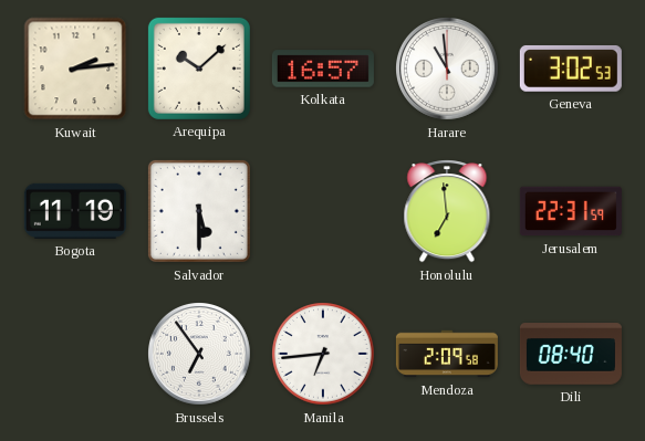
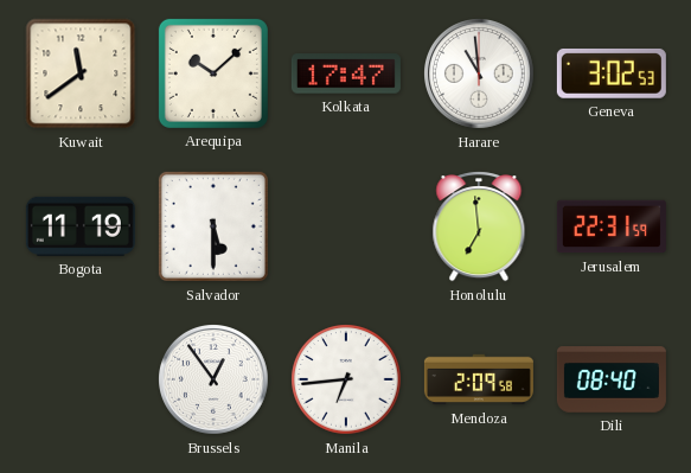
Kuwait: 2:14 -> 11:39
Kolkata: 16:57 -> 17:47
Brussels: 6:54 -> 12:54
